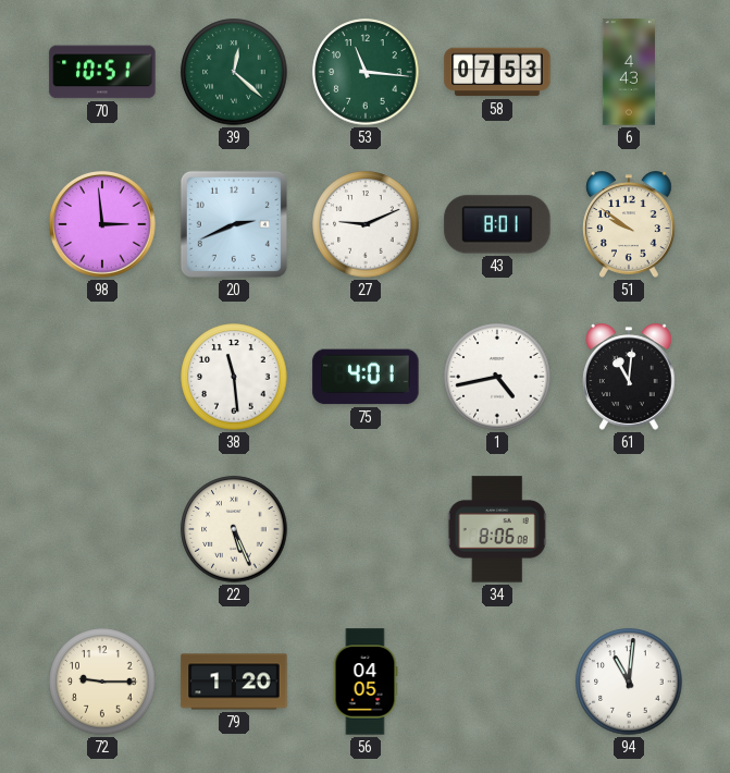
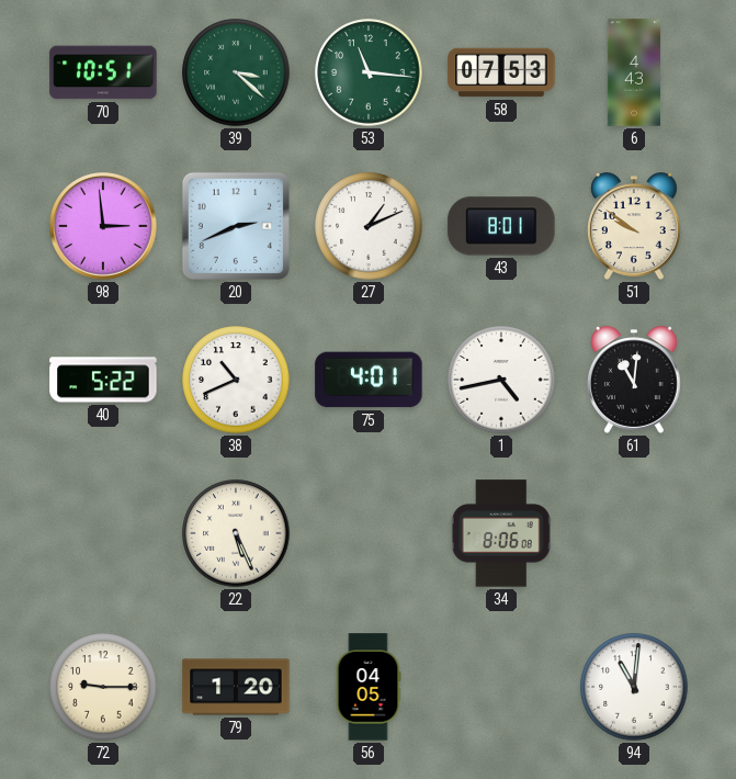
39: 12:22 -> 3:22
27: 9:11 -> 1:11
40: none -> 5:22
38: 11:29 -> 10:41
